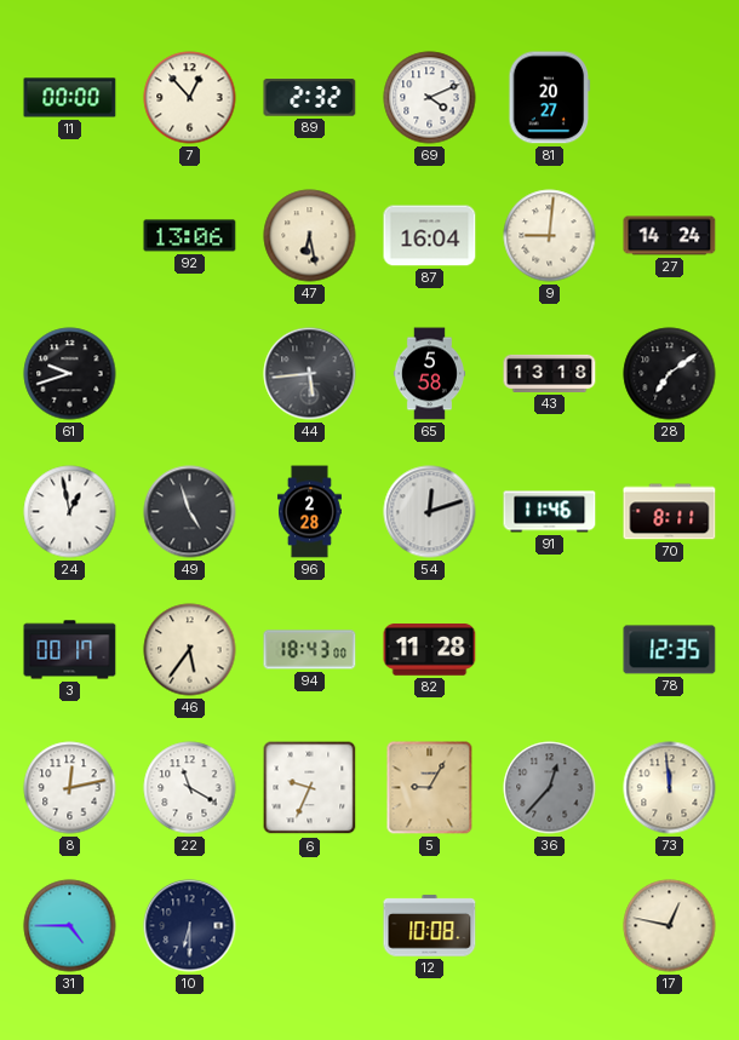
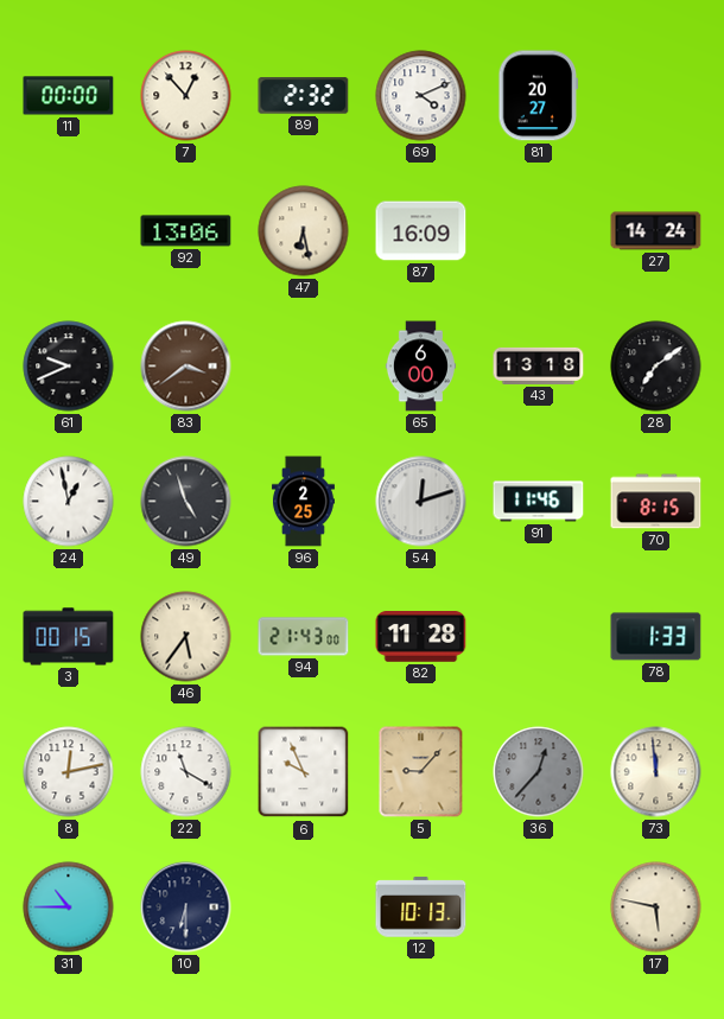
87: 16:04 -> 16:09
9: 9:01 -> none
61: 9:42 -> 9:41
83: none -> 3:39
44: 5:44 -> none
65: 5:58 -> 6:00
96: 2:28 -> 2:25
70: 8:11 -> 8:15
3: 00:17 -> 00:15
94: 18:43 -> 21:43
78: 12:35 -> 1:33
6: 9:34 -> 9:56
5: 9:05 -> 9:07
31: 4:45 -> 10:45
12: 10:08 -> 10:13
17: 12:47 -> 5:47
